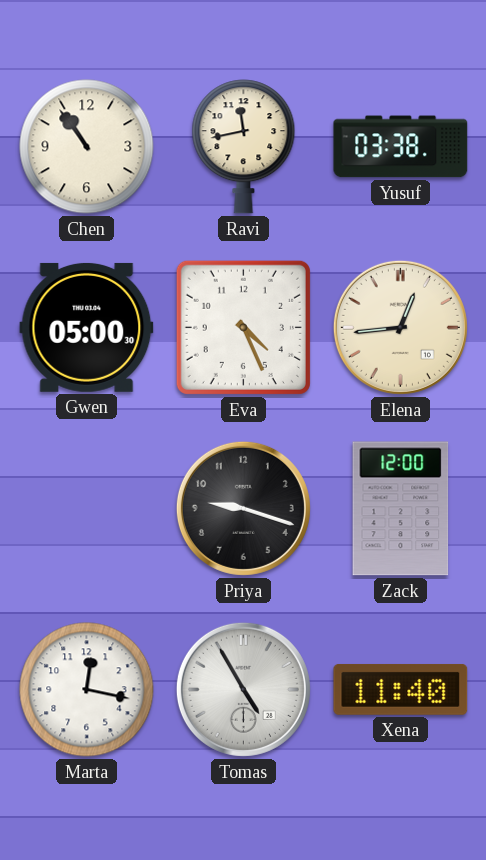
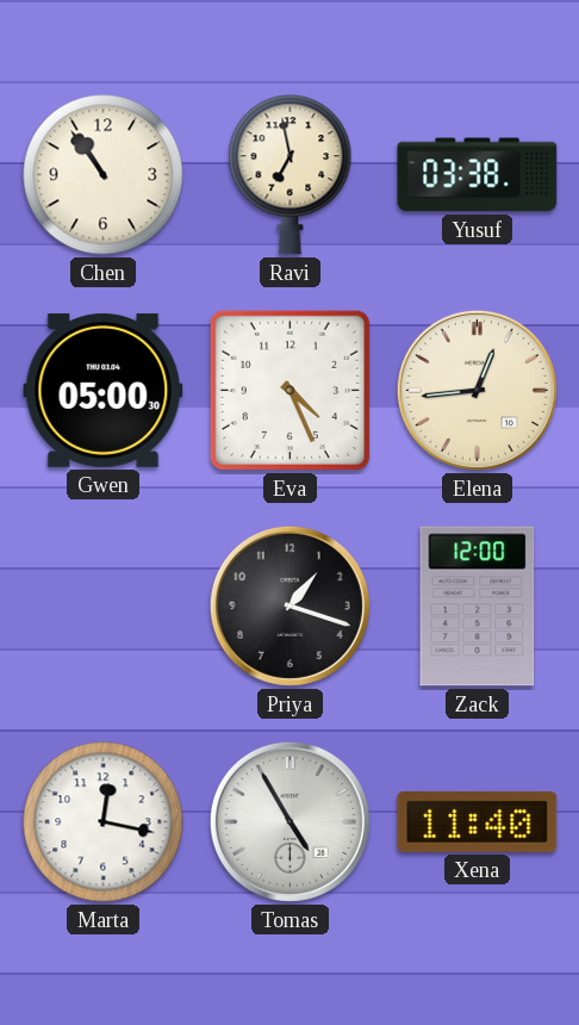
Ravi: 11:43 -> 6:58
Priya: 9:18 -> 1:18
